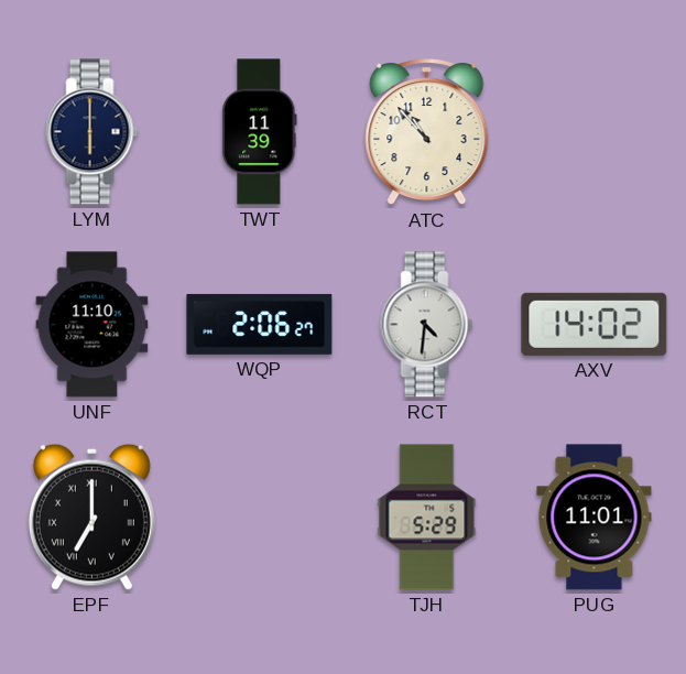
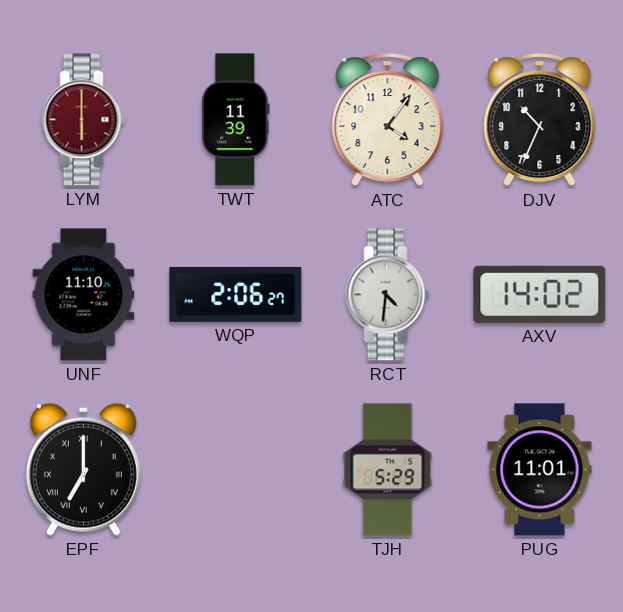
LYM dial: navy -> burgundy
ATC: 10:53 -> 4:06
DJV: none -> 10:34
